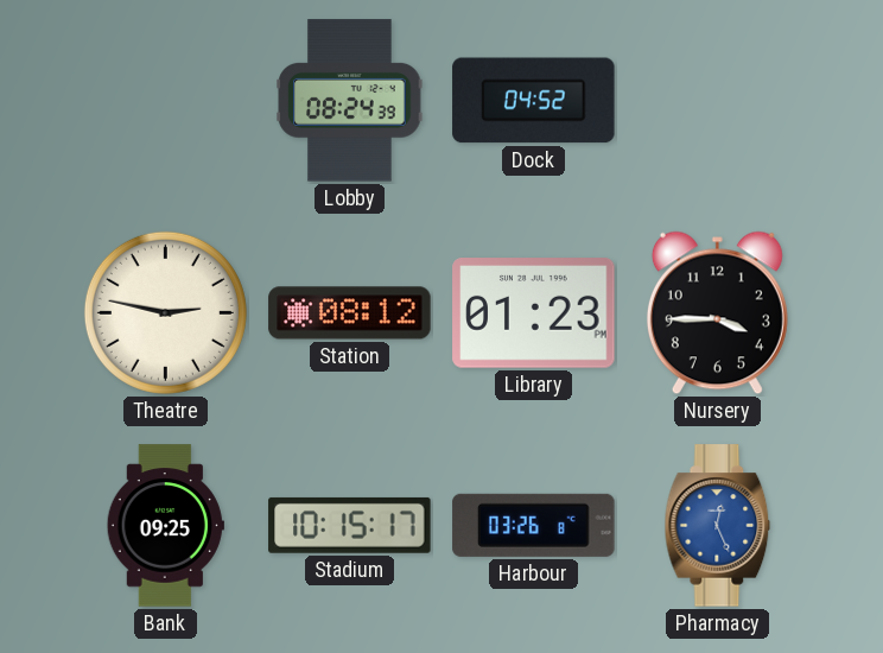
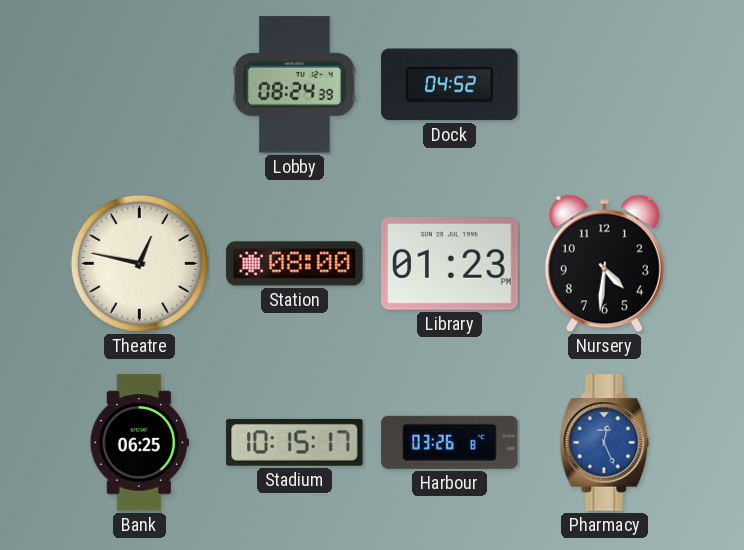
Theatre: 2:47 -> 12:47
Station: 08:12 -> 08:00
Nursery: 3:45 -> 4:31
Bank: 09:25 -> 06:25
